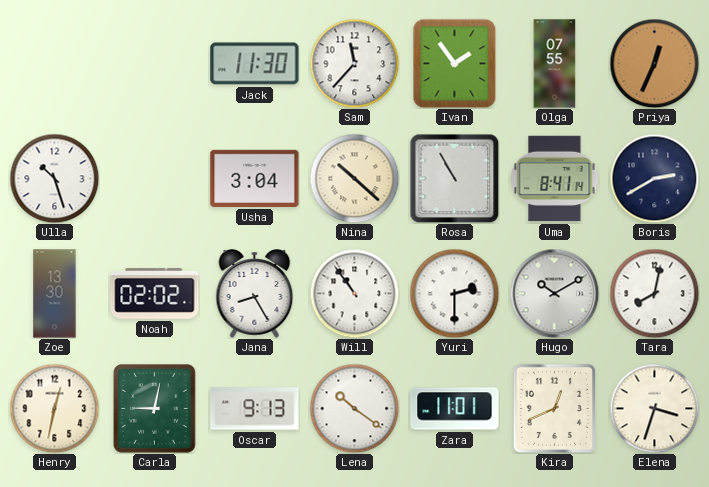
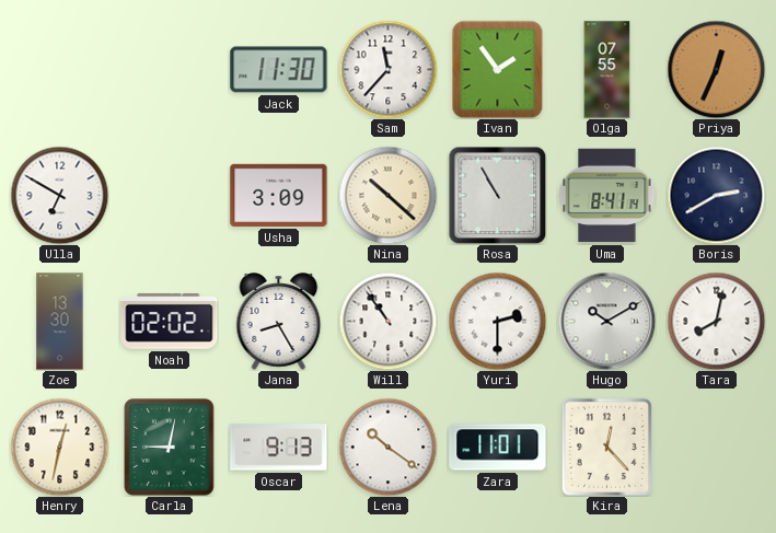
Ulla: 10:27 -> 6:50
Usha: 3:04 -> 3:09
Kira: 12:41 -> 12:23
Elena: 3:33 -> none
